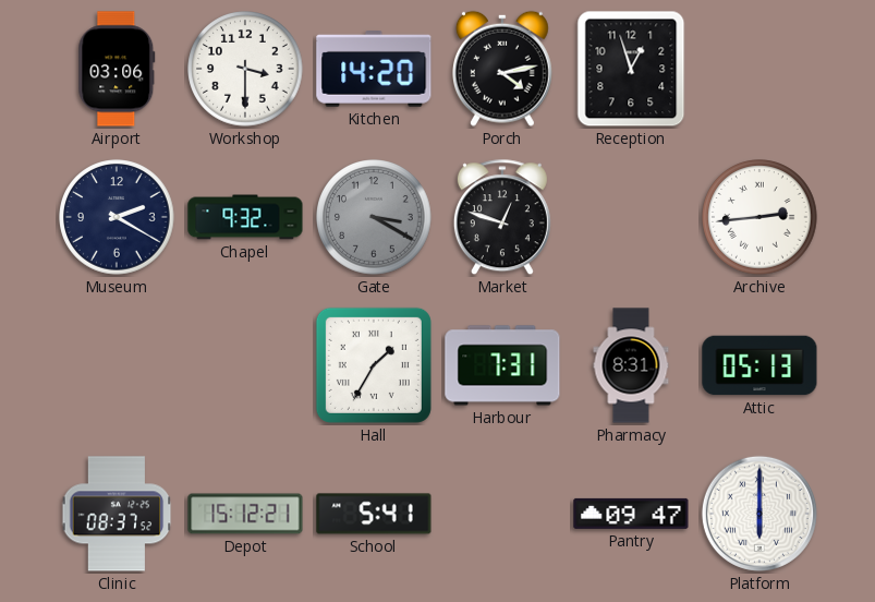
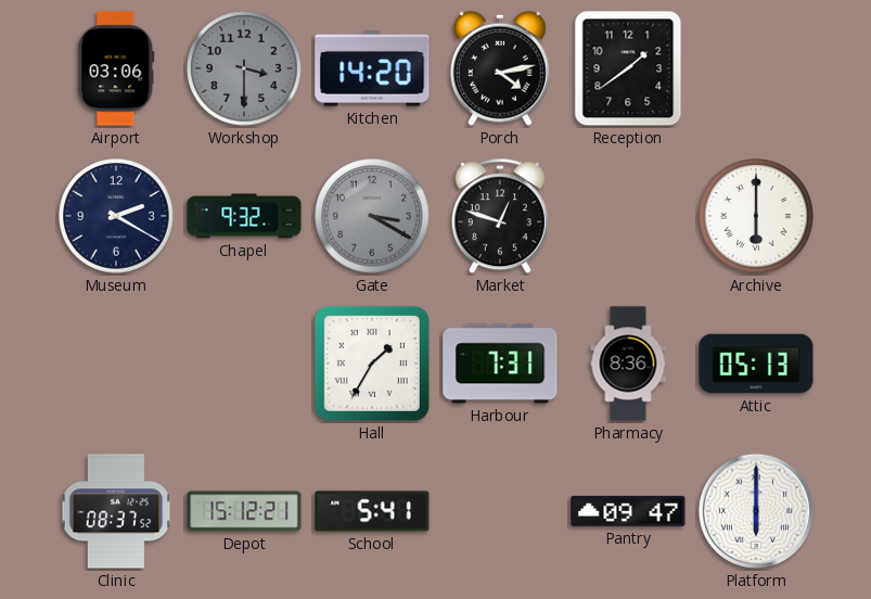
Workshop dial: white -> grey
Reception: 12:57 -> 1:39
Archive: 2:44 -> 6:00
Pharmacy: 8:31 -> 8:36
